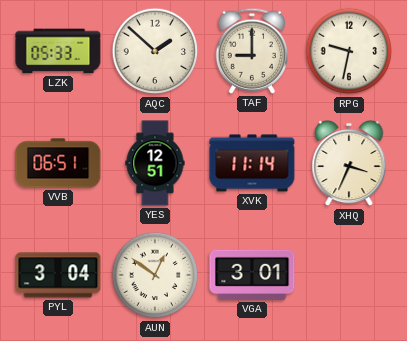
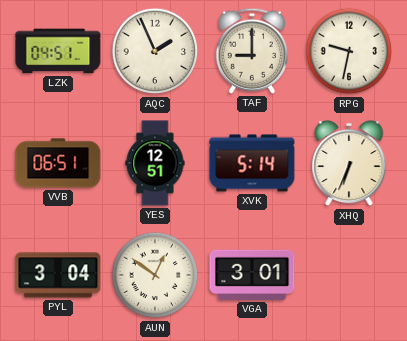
LZK: 05:33 -> 04:51
AQC: 1:52 -> 1:56
XVK: 11:14 -> 5:14
XHQ: 3:34 -> 6:34
